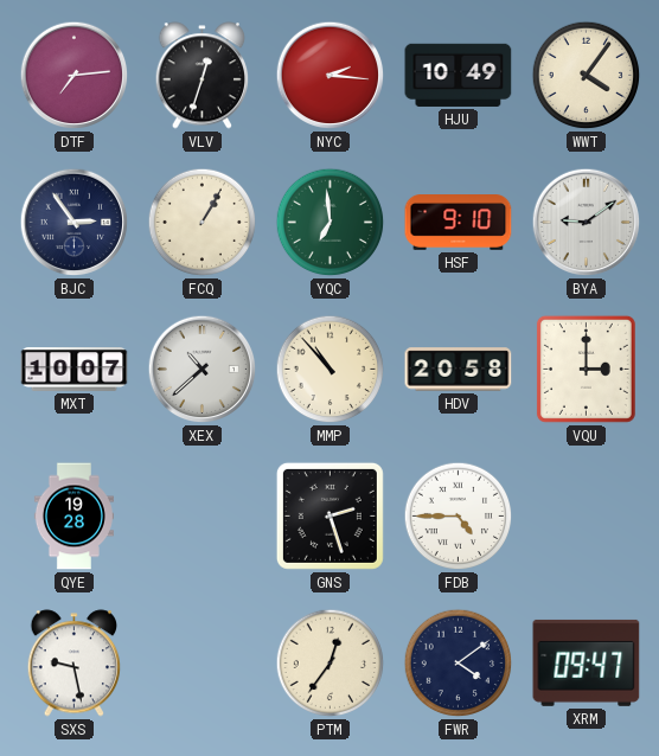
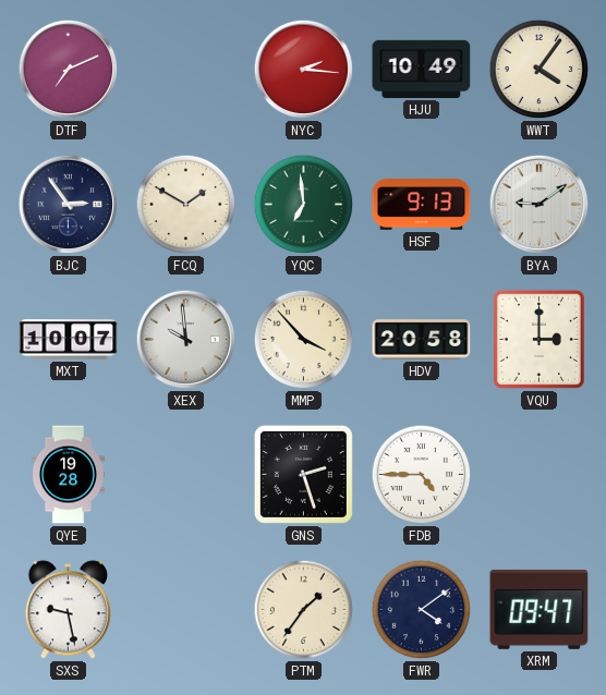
DTF: 7:14 -> 7:11
VLV: 12:33 -> none
FCQ: 1:05 -> 1:50
HSF: 9:10 -> 9:13
XEX: 10:38 -> 9:59
MMP: 10:53 -> 3:53
PTM: 12:36 -> 1:36
